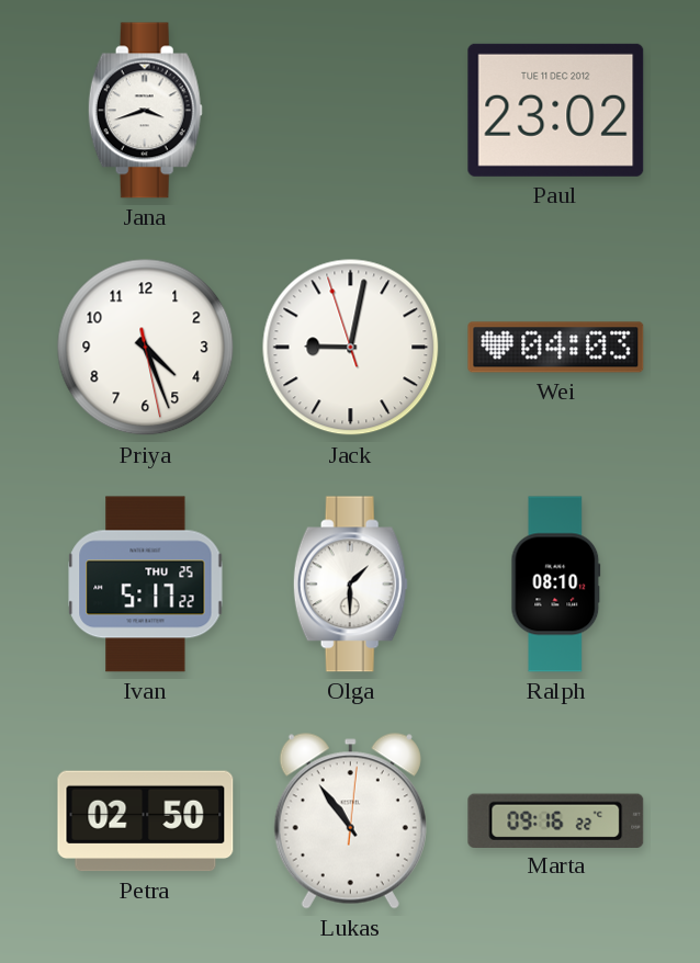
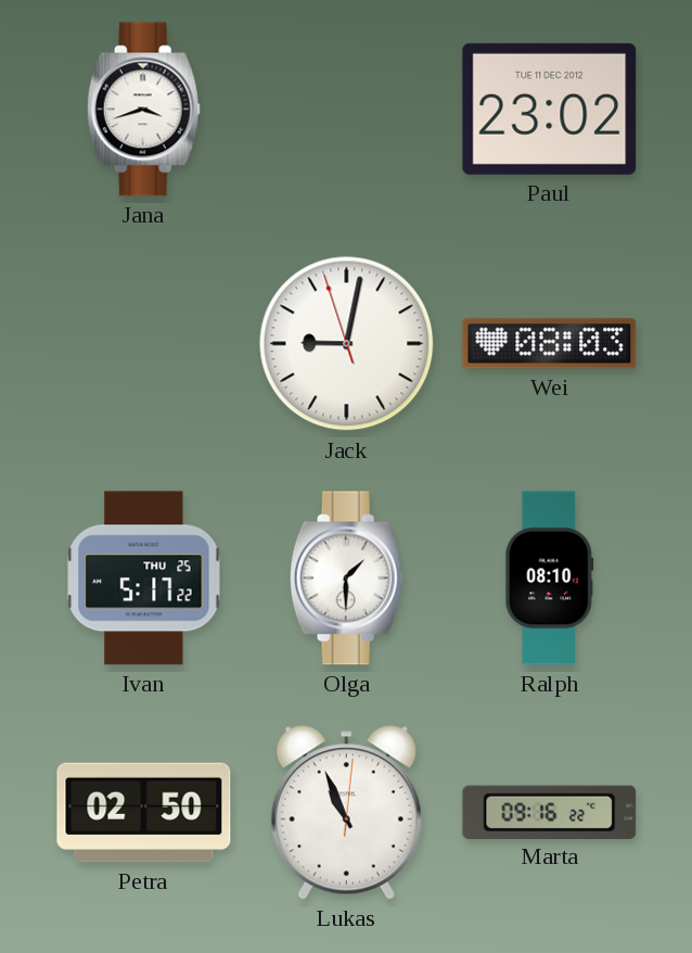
Priya: 4:26 -> none
Wei: 04:03 -> 08:03
Lukas: 10:54 -> 10:56
